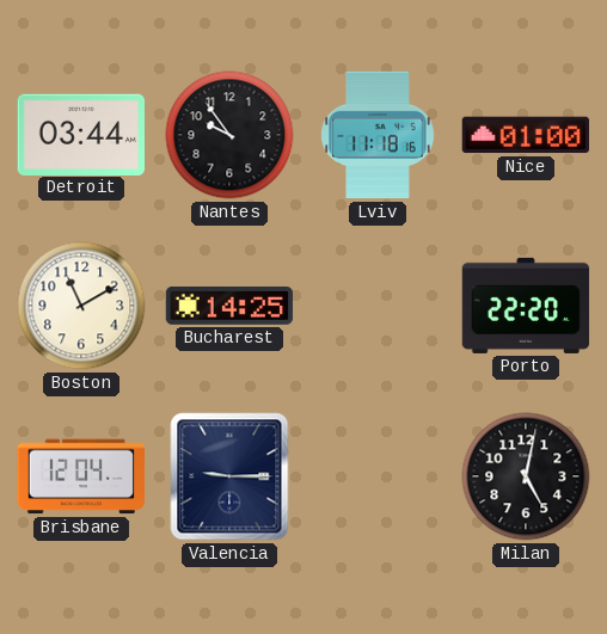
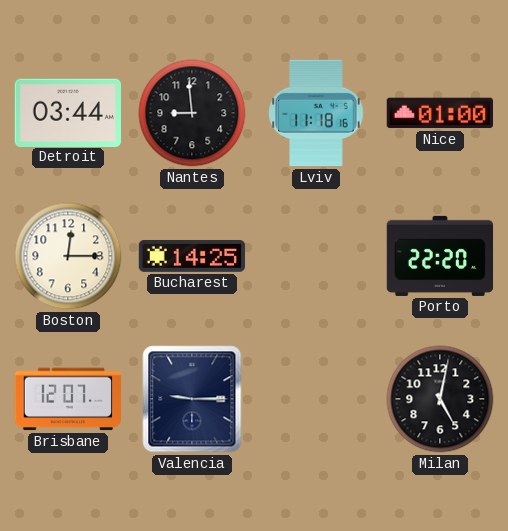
Nantes: 9:54 -> 8:59
Boston: 11:10 -> 12:15
Brisbane: 12:04 -> 12:07
